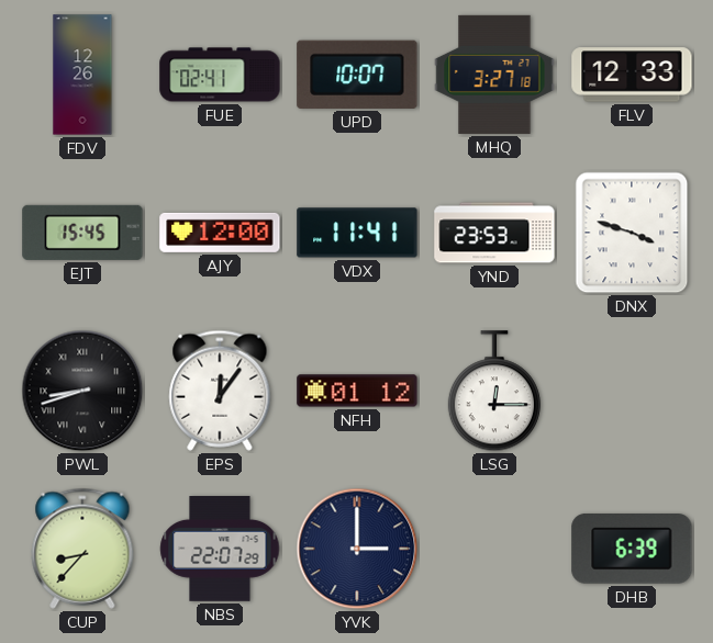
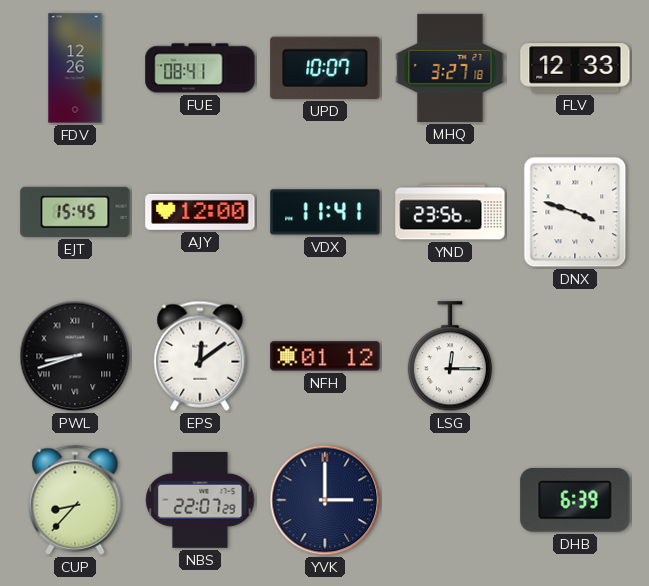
FUE: 02:41 -> 08:41
YND: 23:53 -> 23:56
EPS: 12:06 -> 12:09
